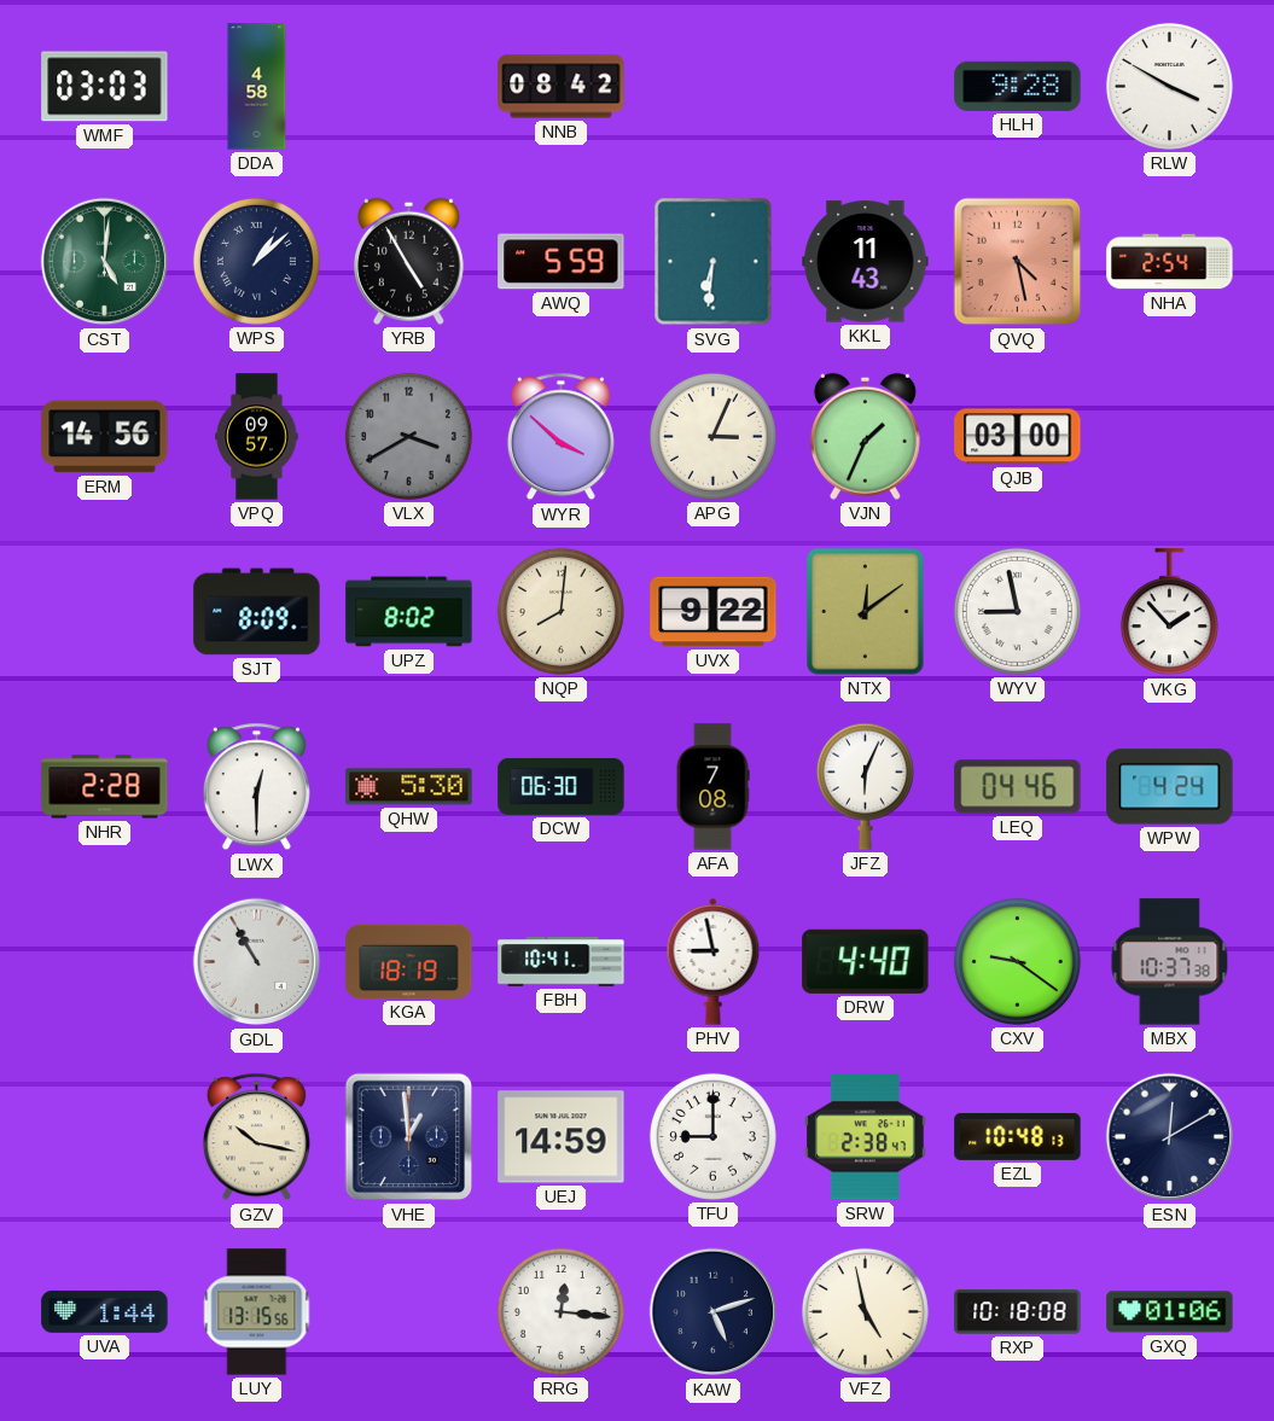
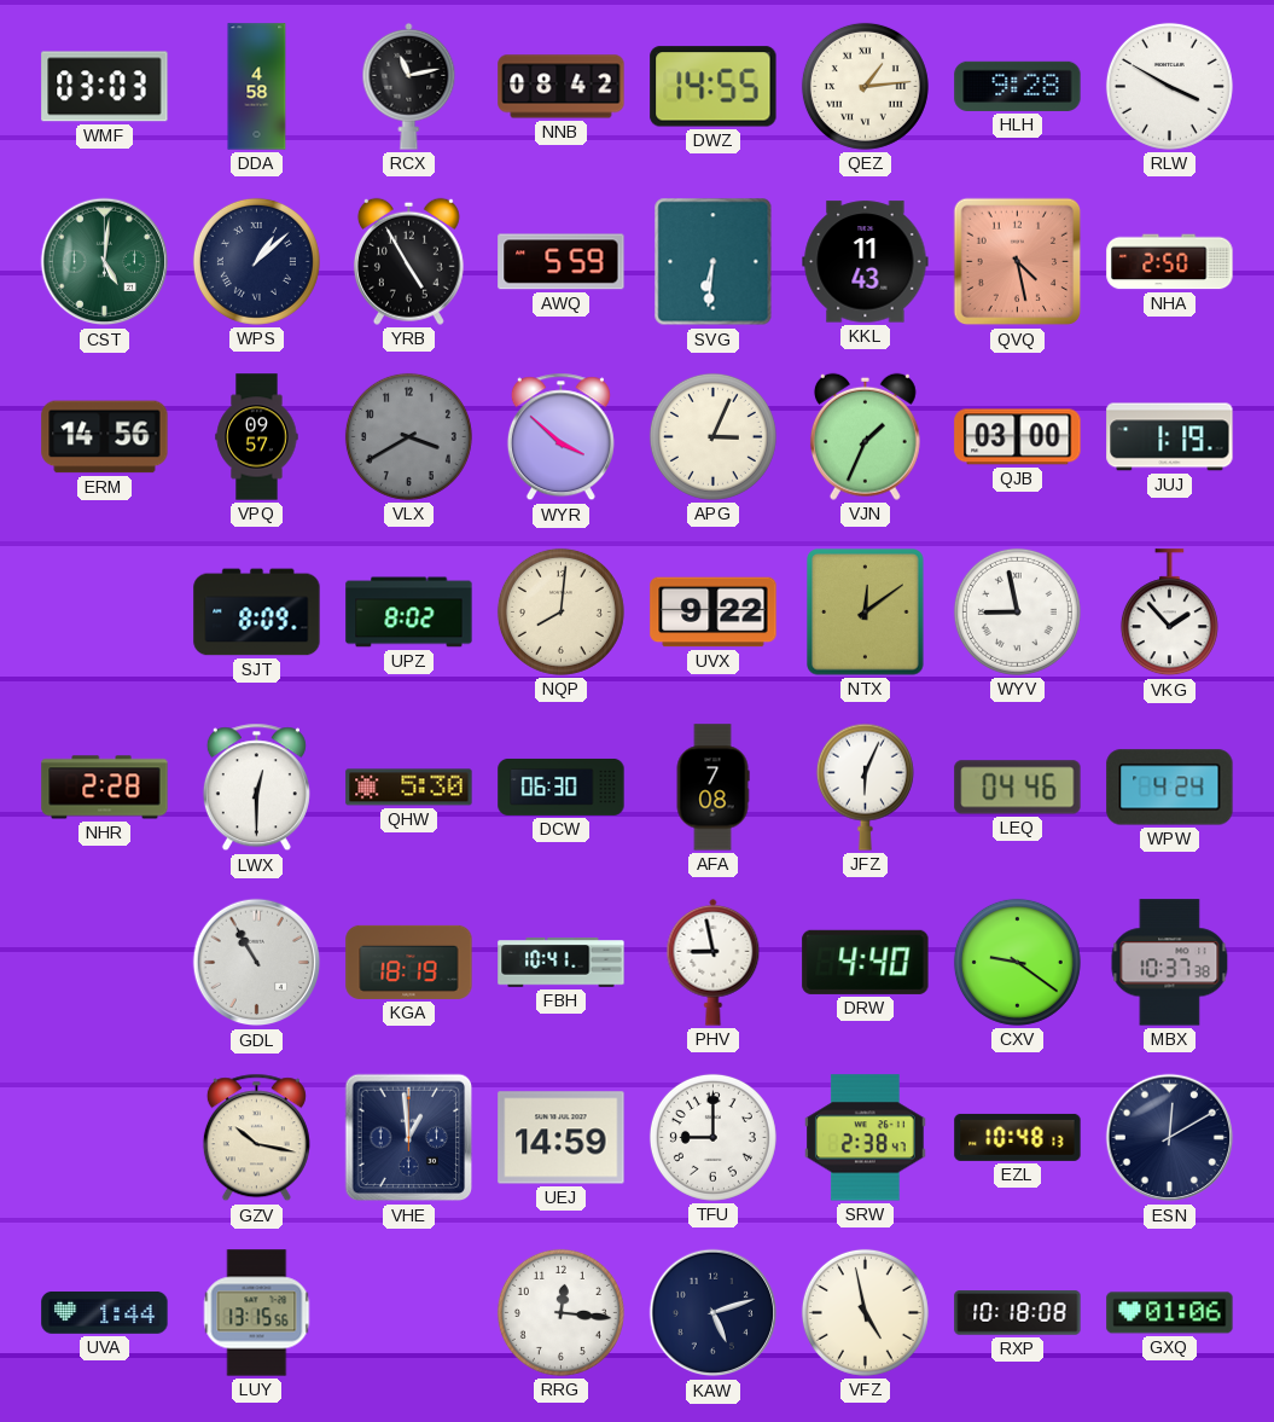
RCX: none -> 11:13
DWZ: none -> 14:55
QEZ: none -> 1:14
NHA: 2:54 -> 2:50
JUJ: none -> 1:19
